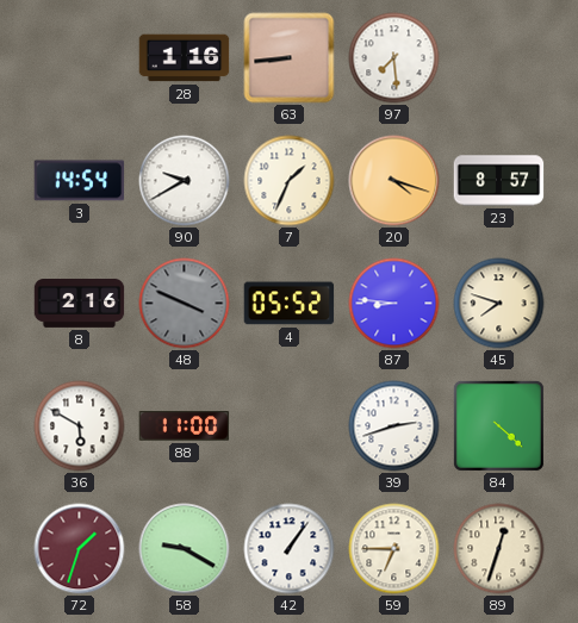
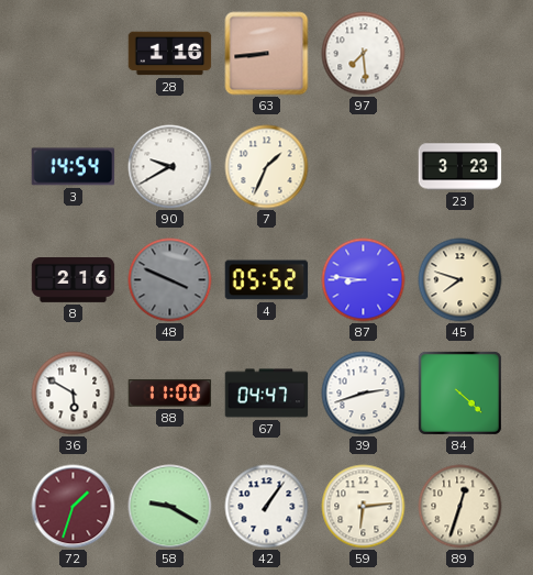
20: 4:18 -> none
23: 8:57 -> 3:23
67: none -> 04:47
59: 6:45 -> 6:14
